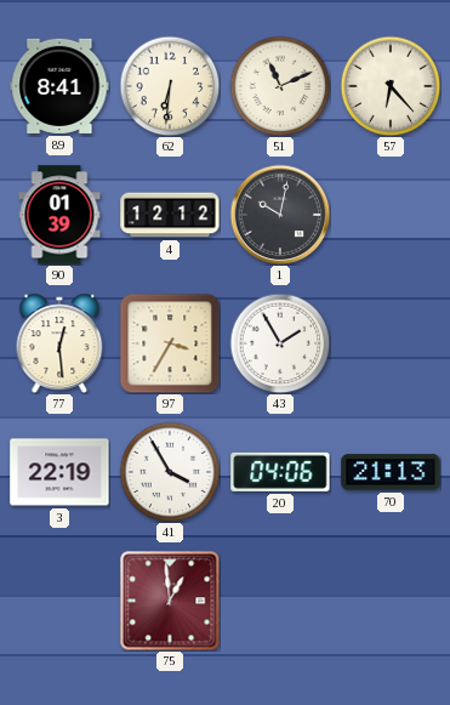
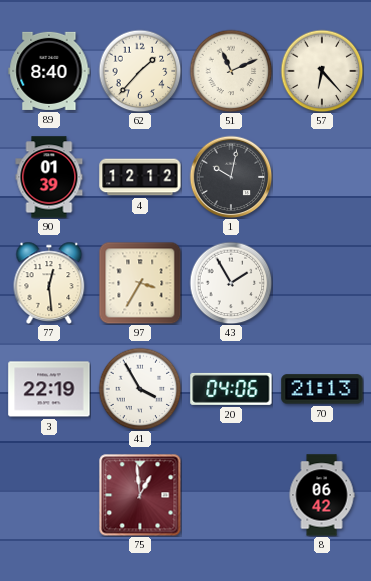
89: 8:41 -> 8:40
62: 6:31 -> 1:37
8: none -> 06:42
